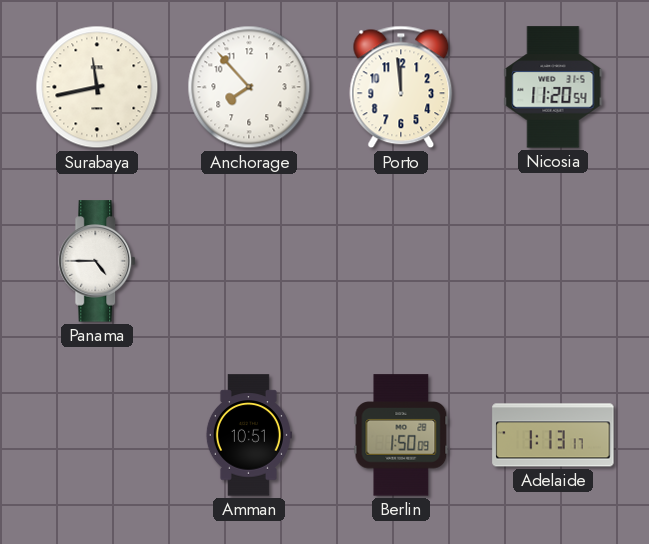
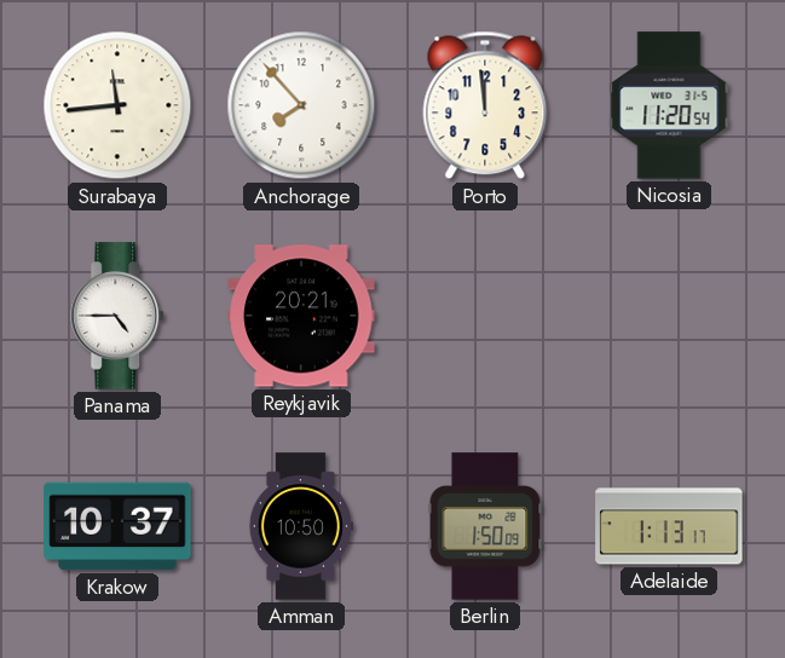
Surabaya: 11:43 -> 11:44
Reykjavik: none -> 20:21
Krakow: none -> 10:37
Amman: 10:51 -> 10:50
